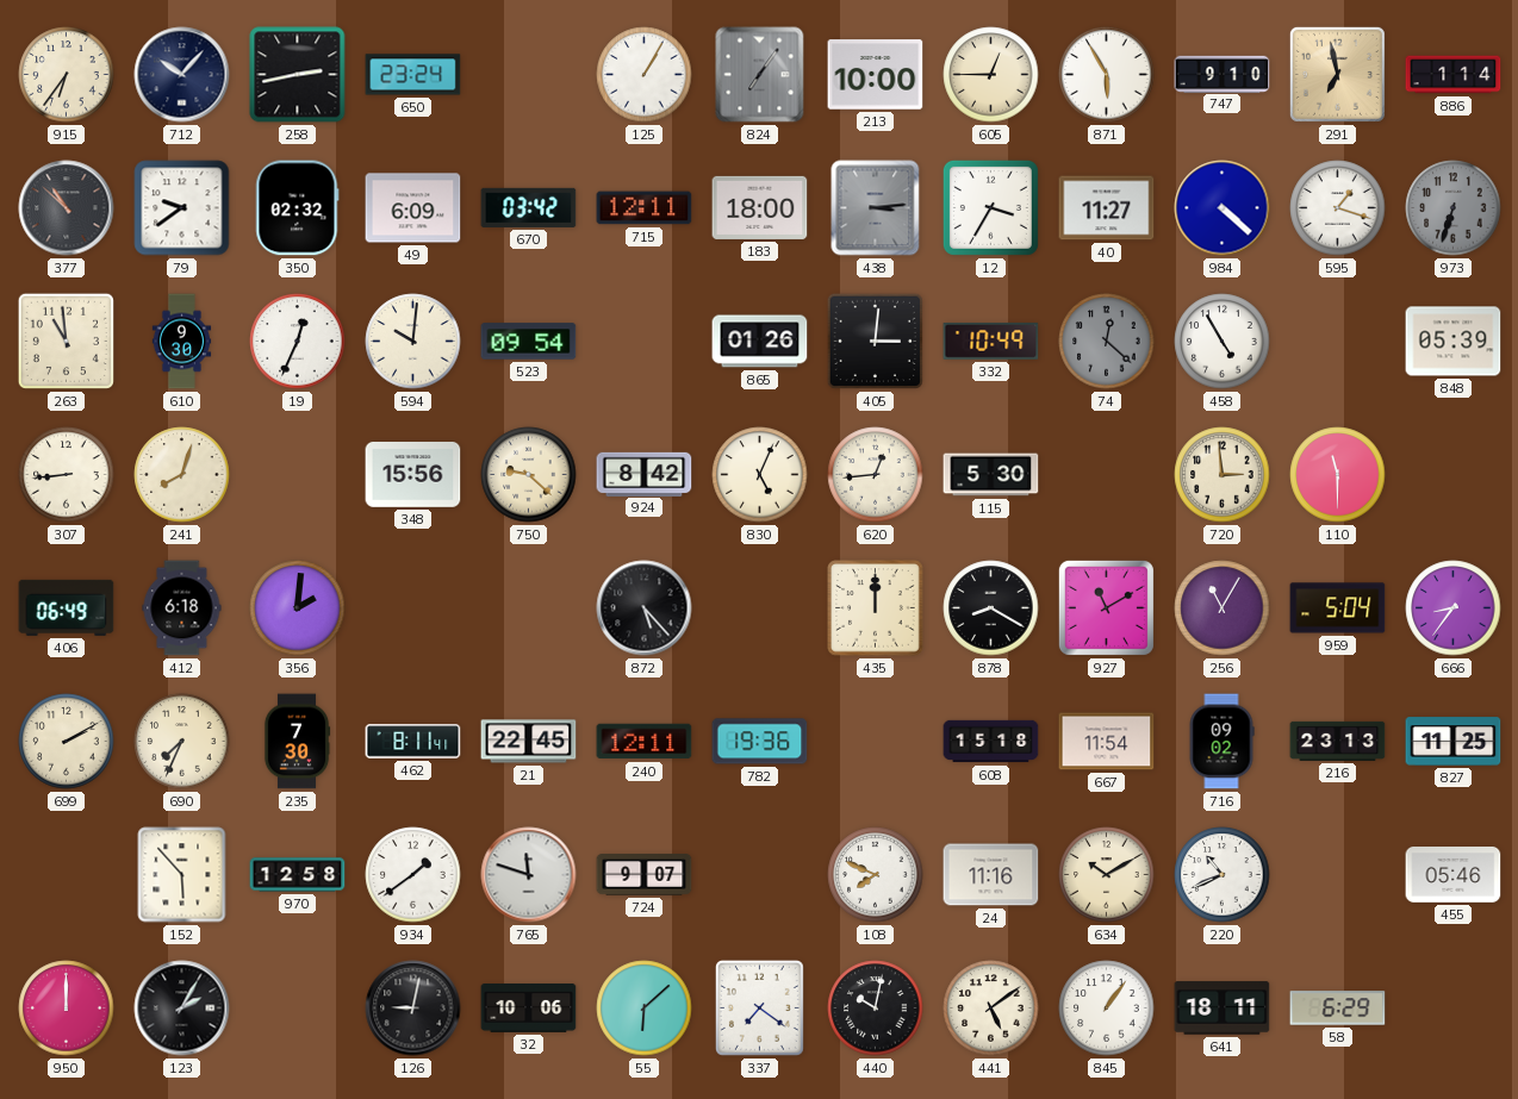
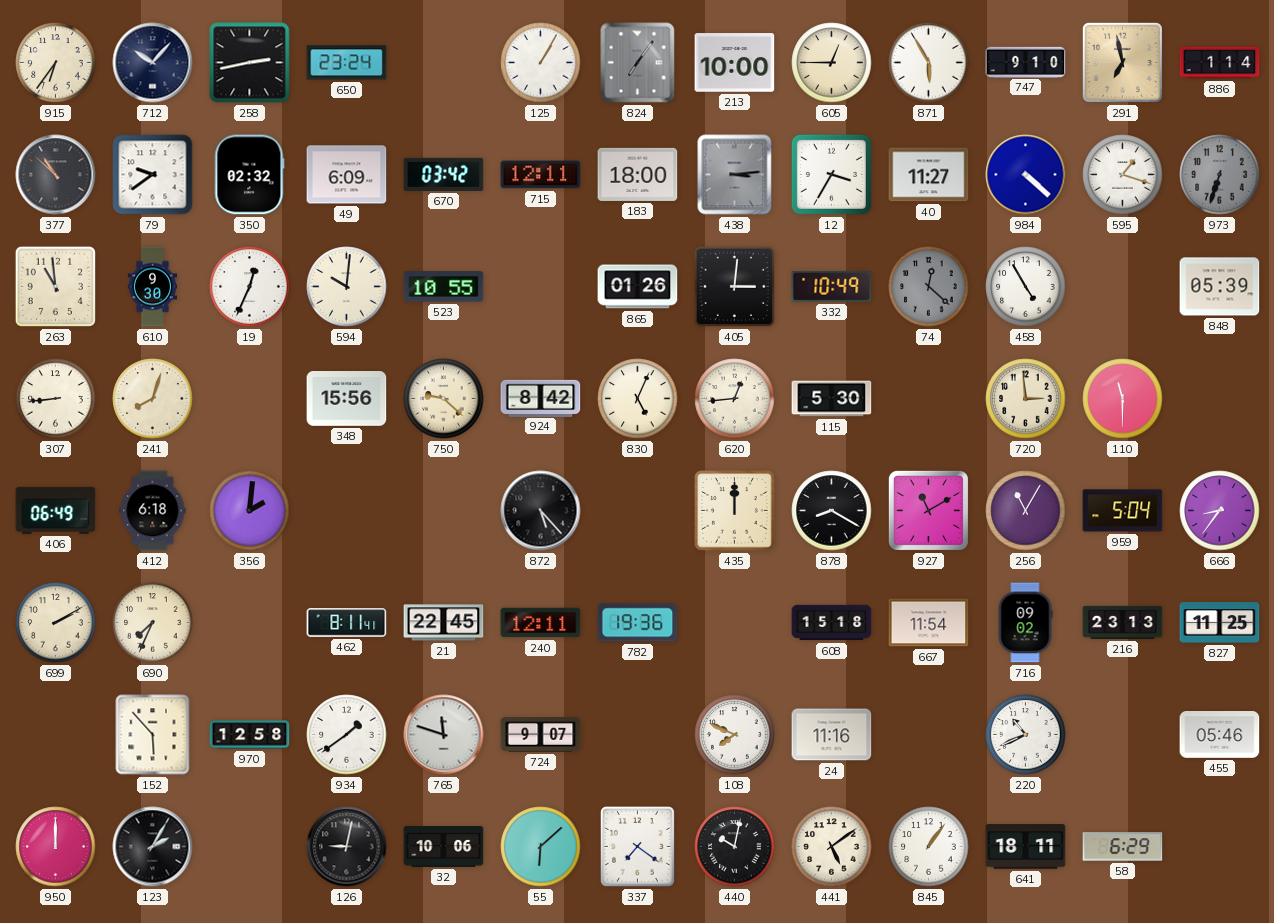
523: 09:54 -> 10:55
235: 7:30 -> none
634: 10:10 -> none
